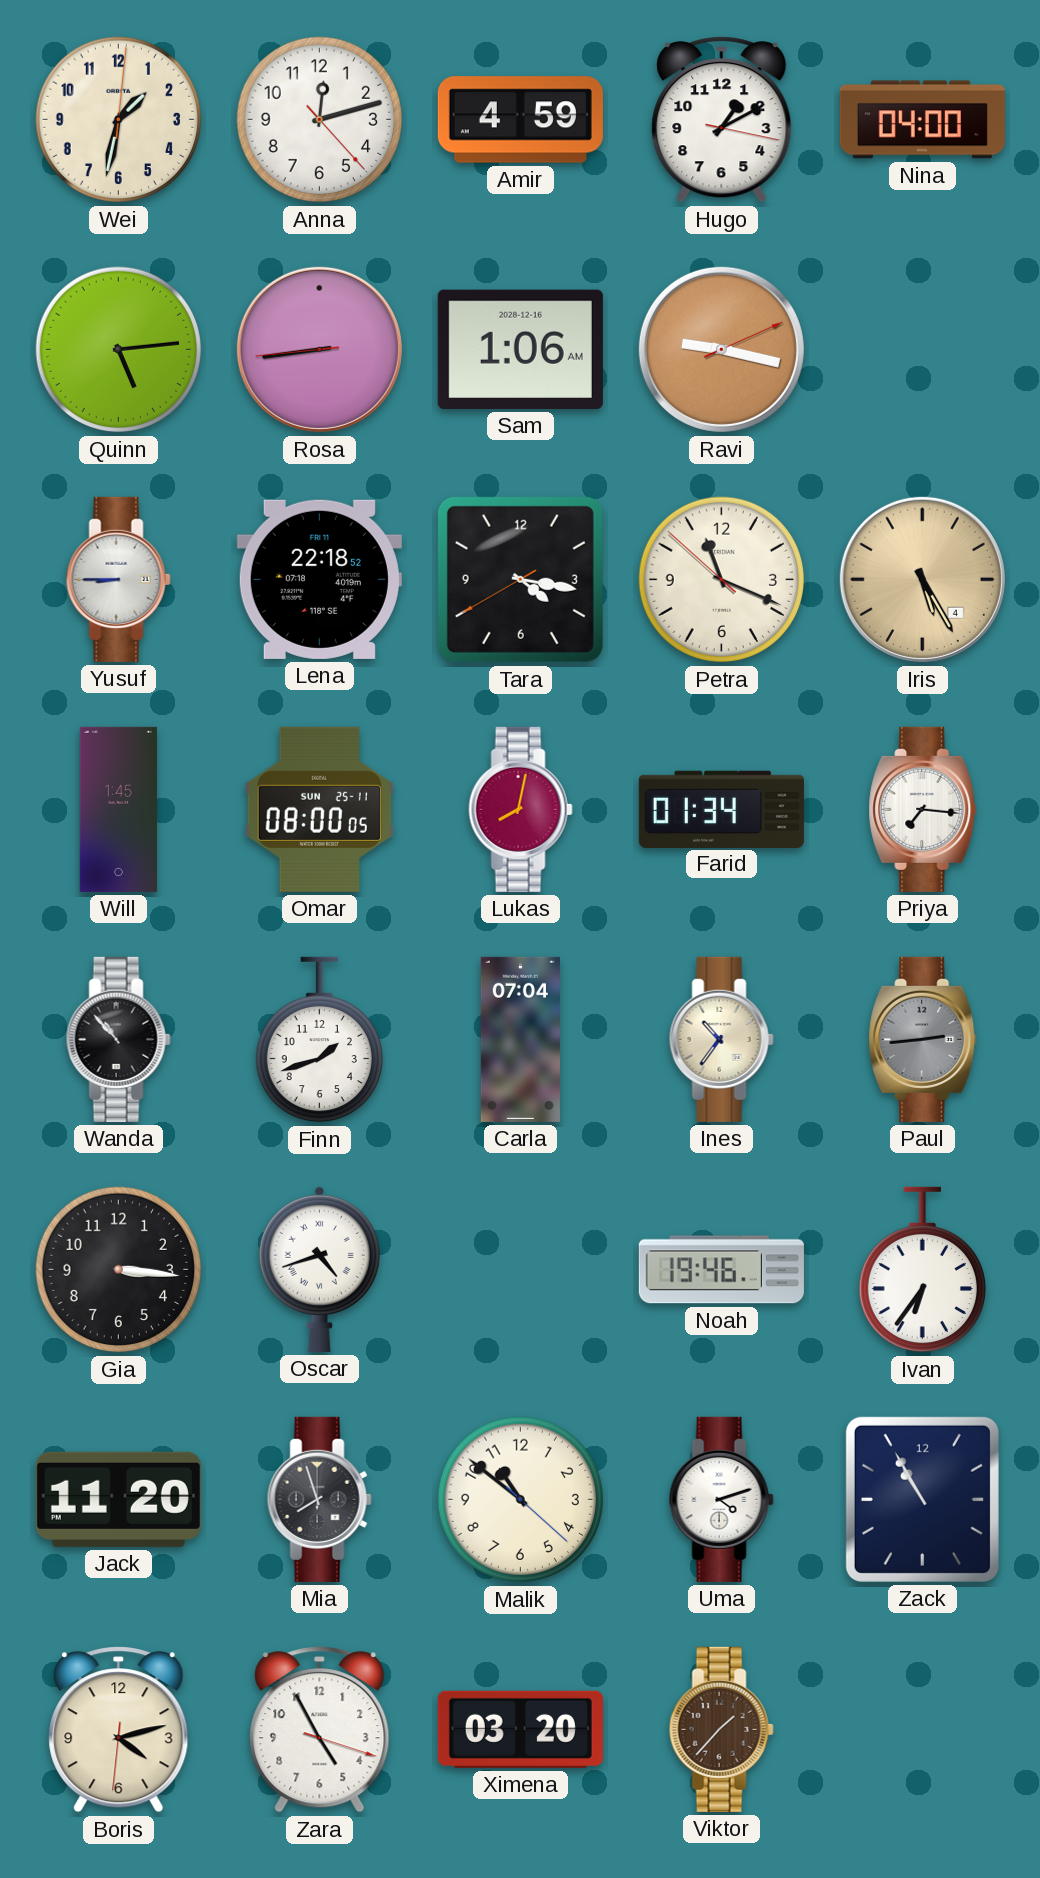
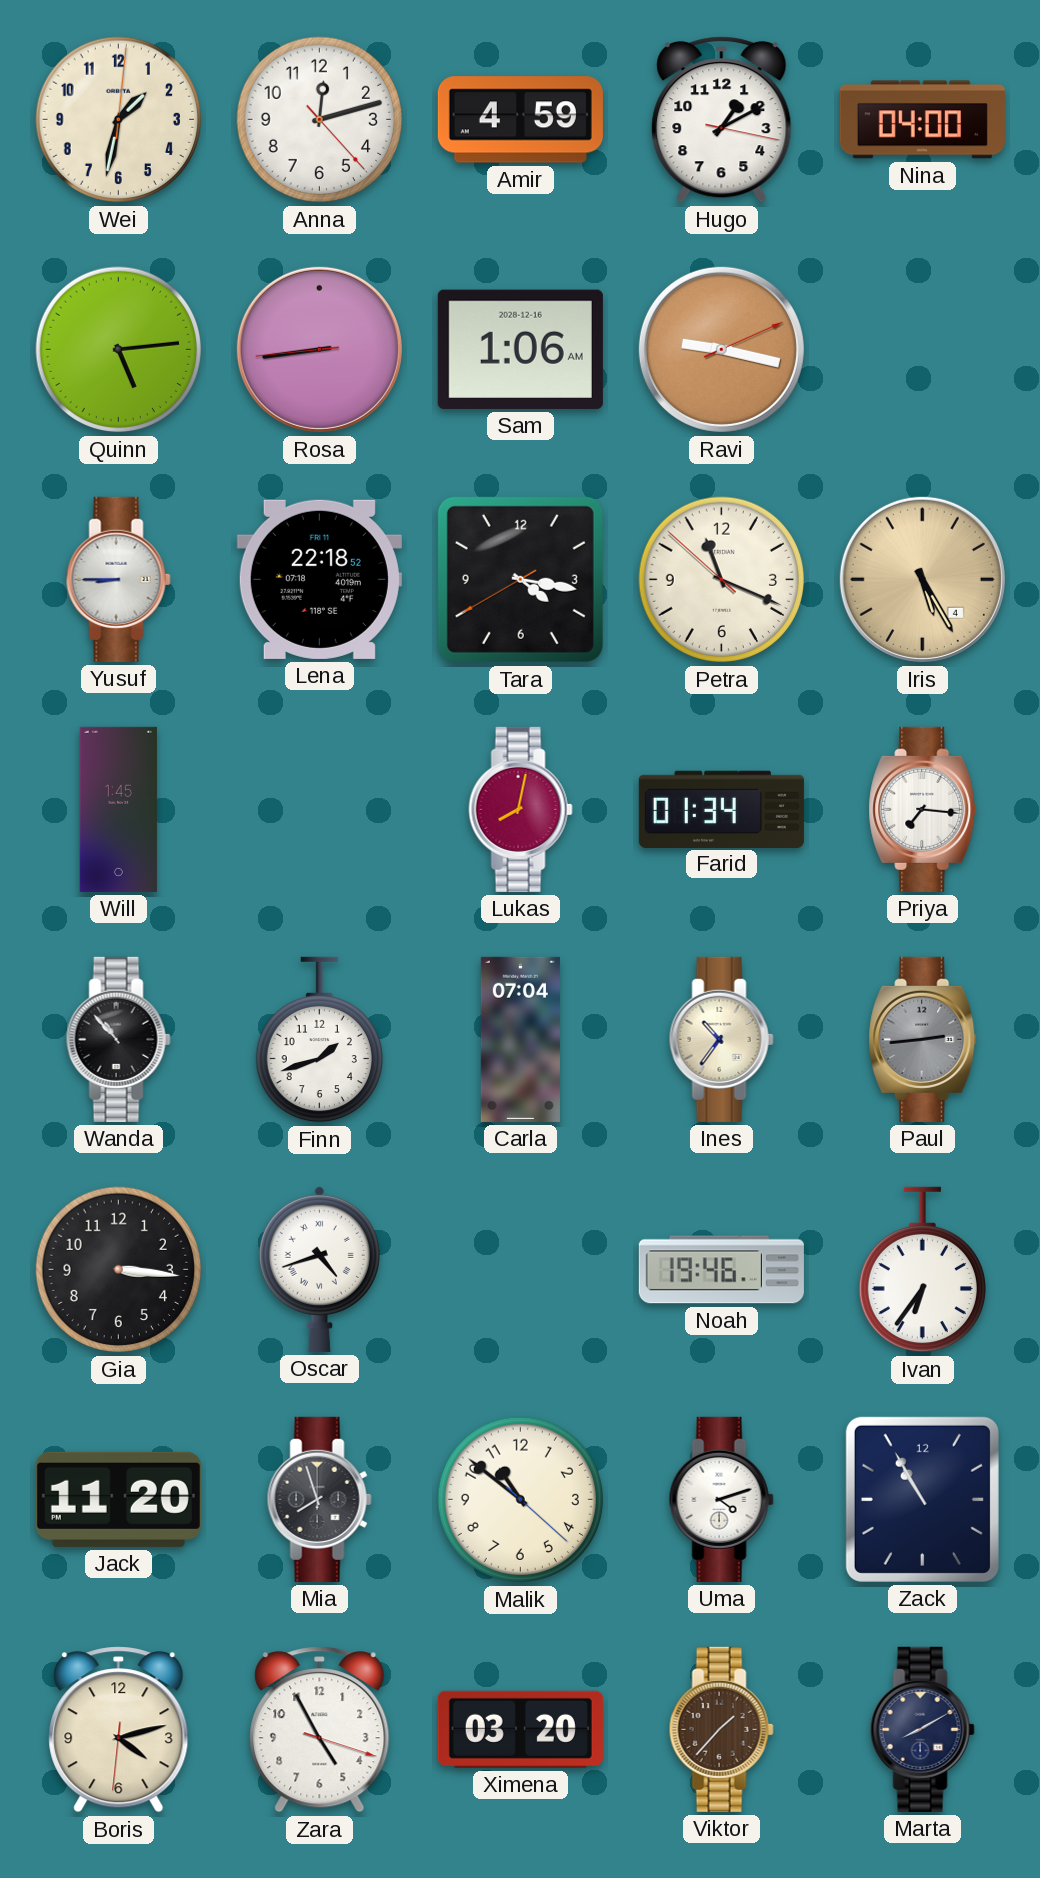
Omar: 08:00 -> none
Marta: none -> 8:10
